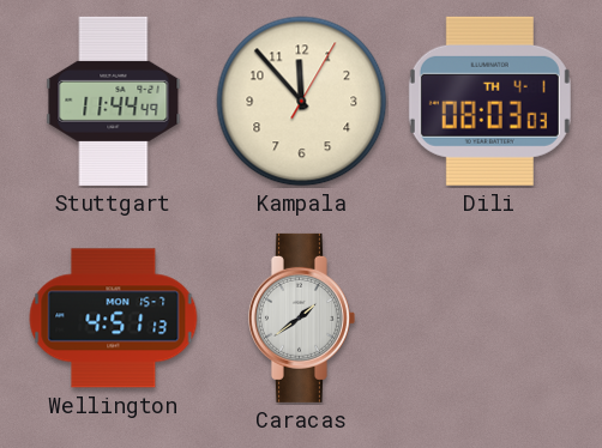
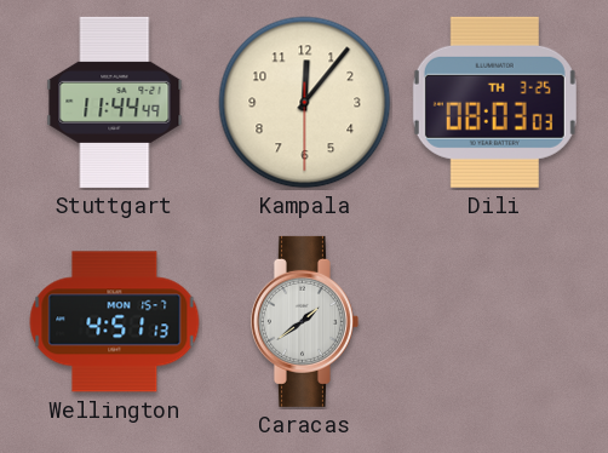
Kampala: 11:53 -> 12:06
Dili date: TH 4-1 -> TH 3-25
